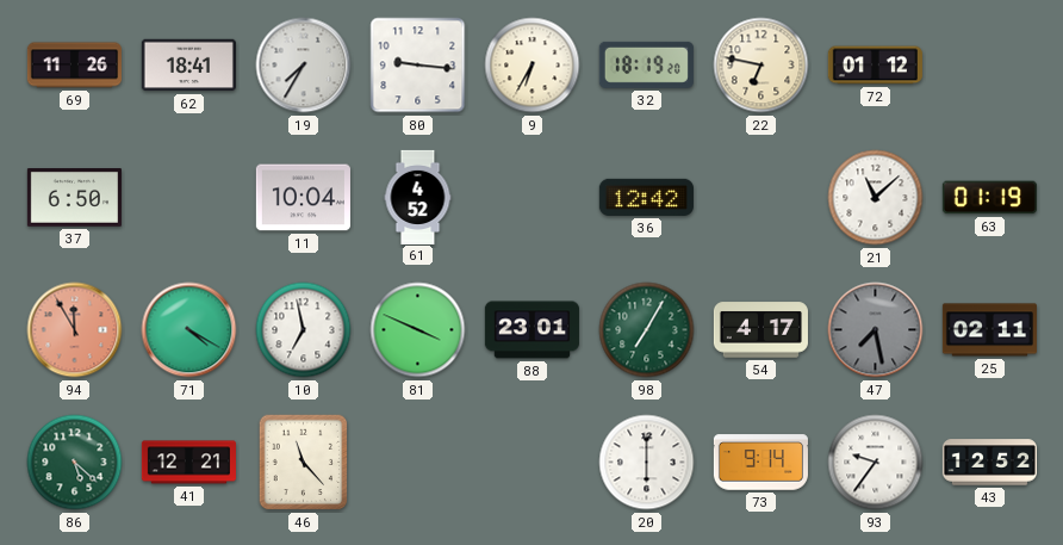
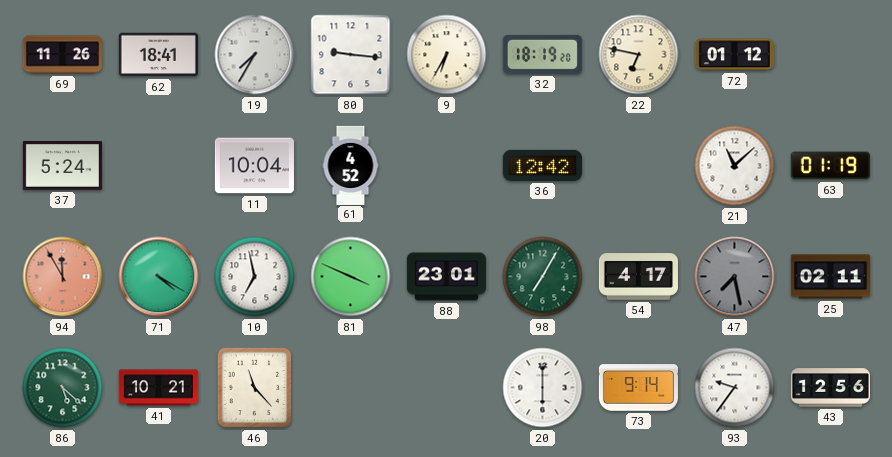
37: 6:50 -> 5:24
41: 12:21 -> 10:21
43: 12:52 -> 12:56
